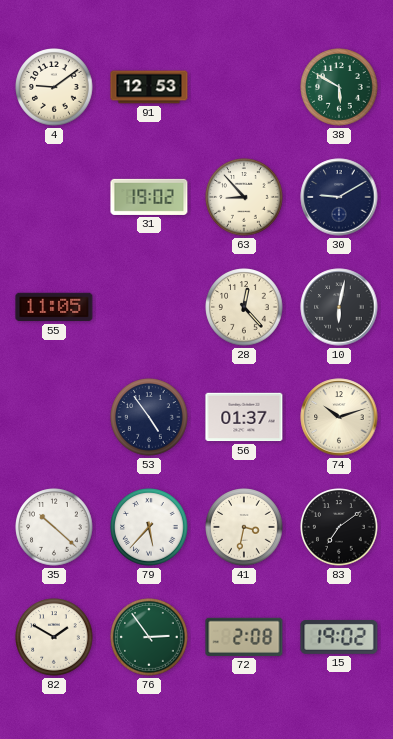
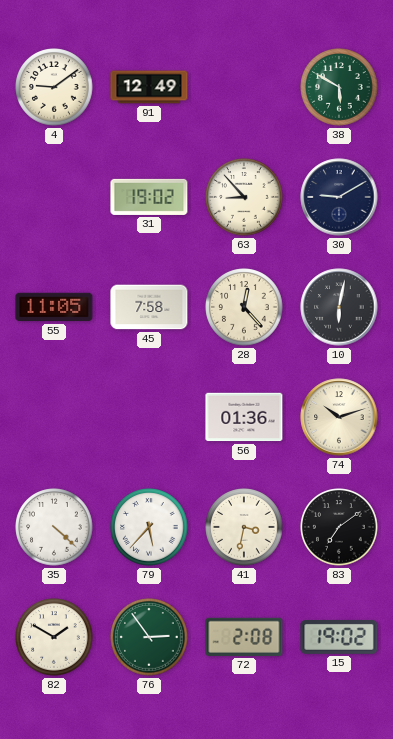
91: 12:53 -> 12:49
45: none -> 7:58
53: 4:54 -> none
56: 01:37 -> 01:36
35: 10:22 -> 4:22
